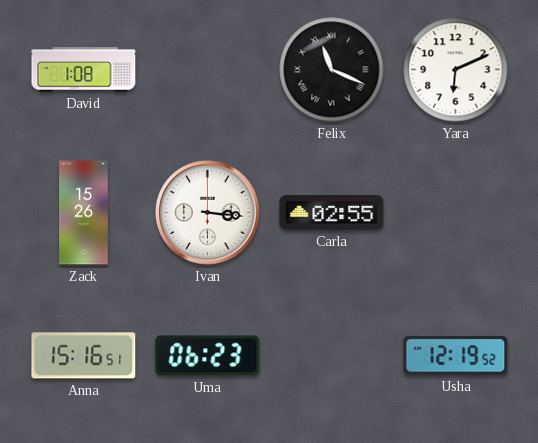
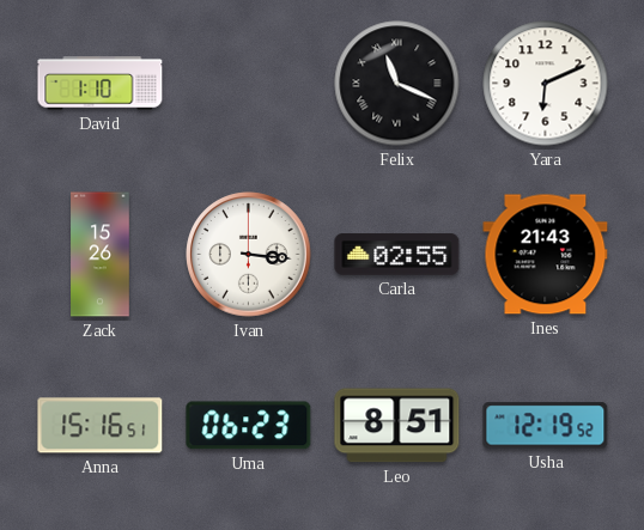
David: 1:08 -> 1:10
Ines: none -> 21:43
Leo: none -> 8:51
